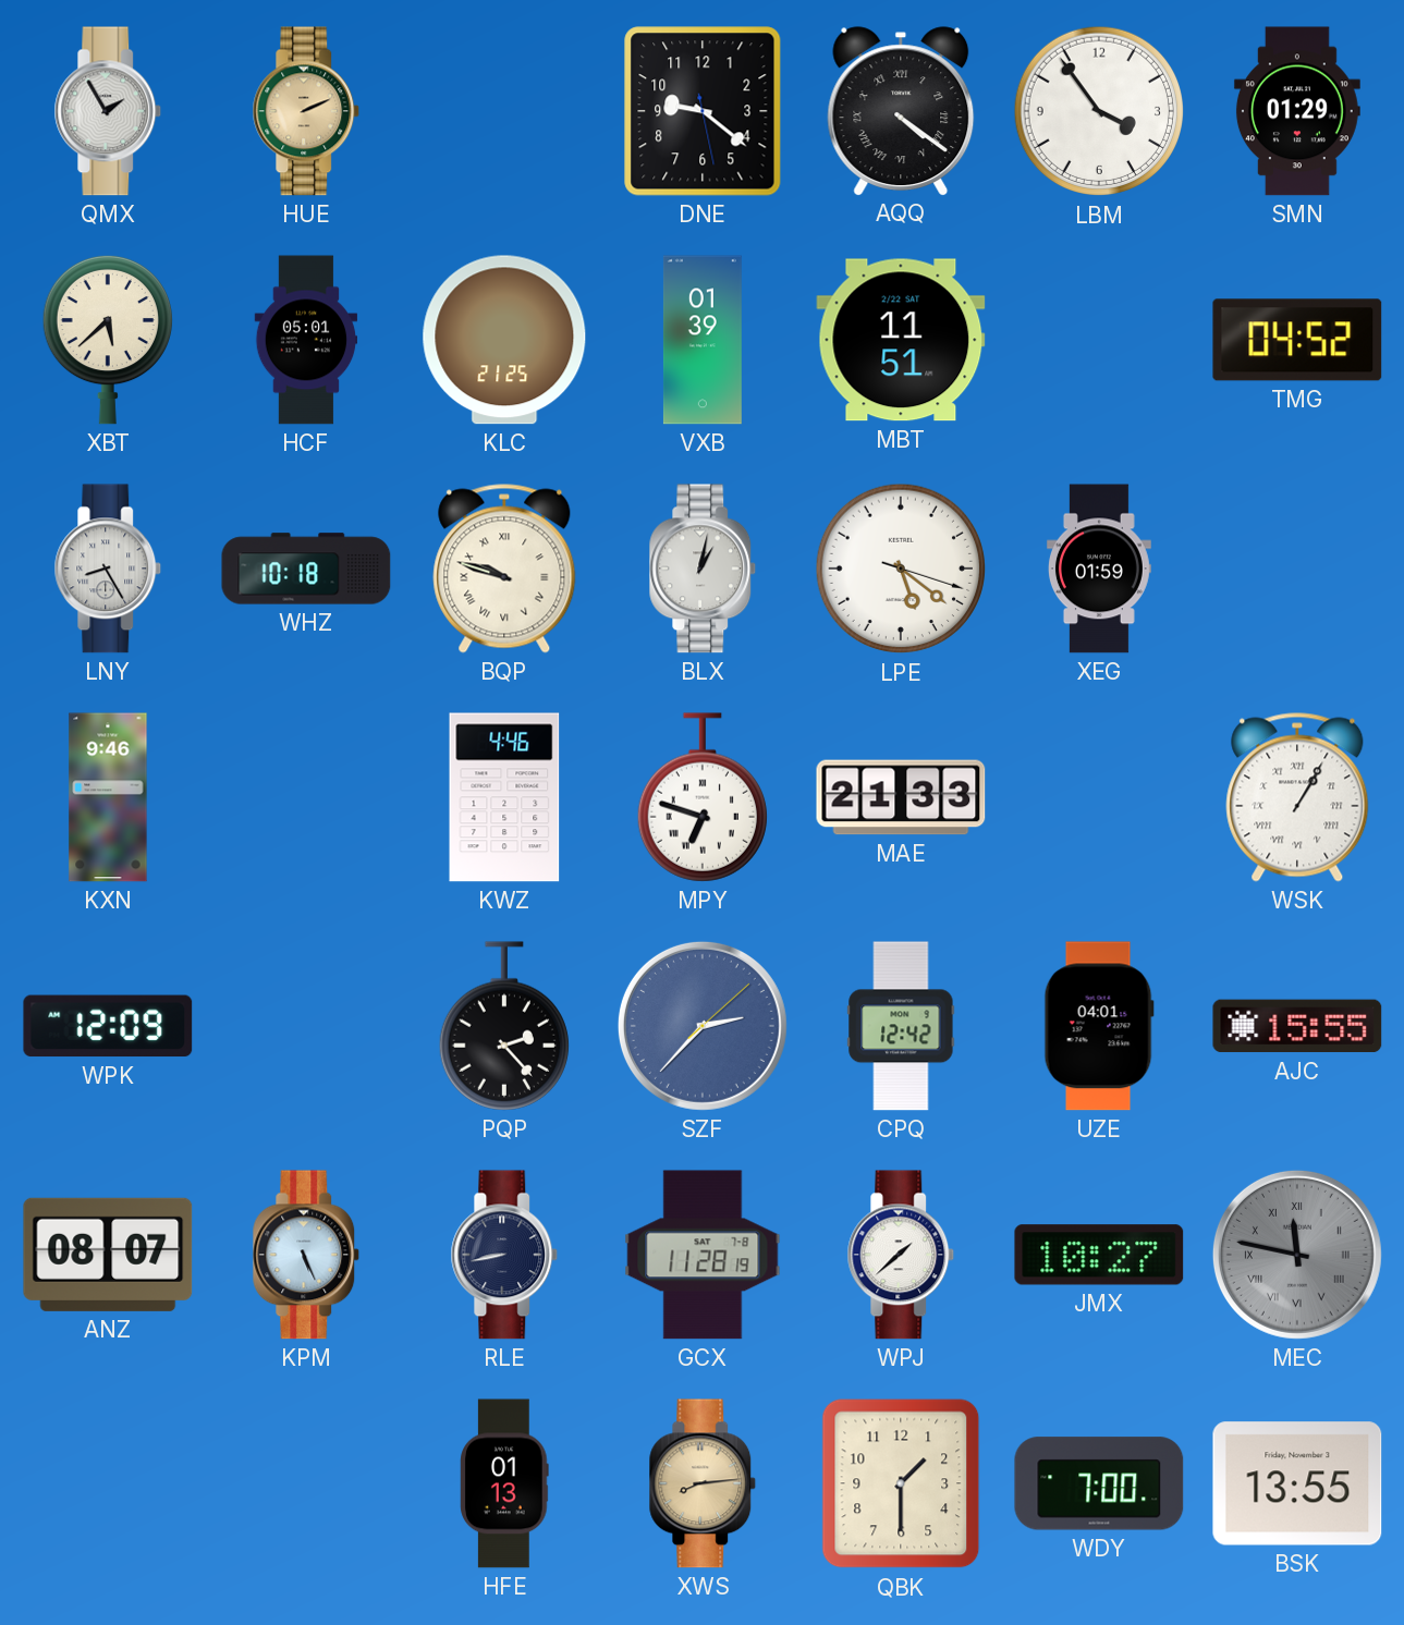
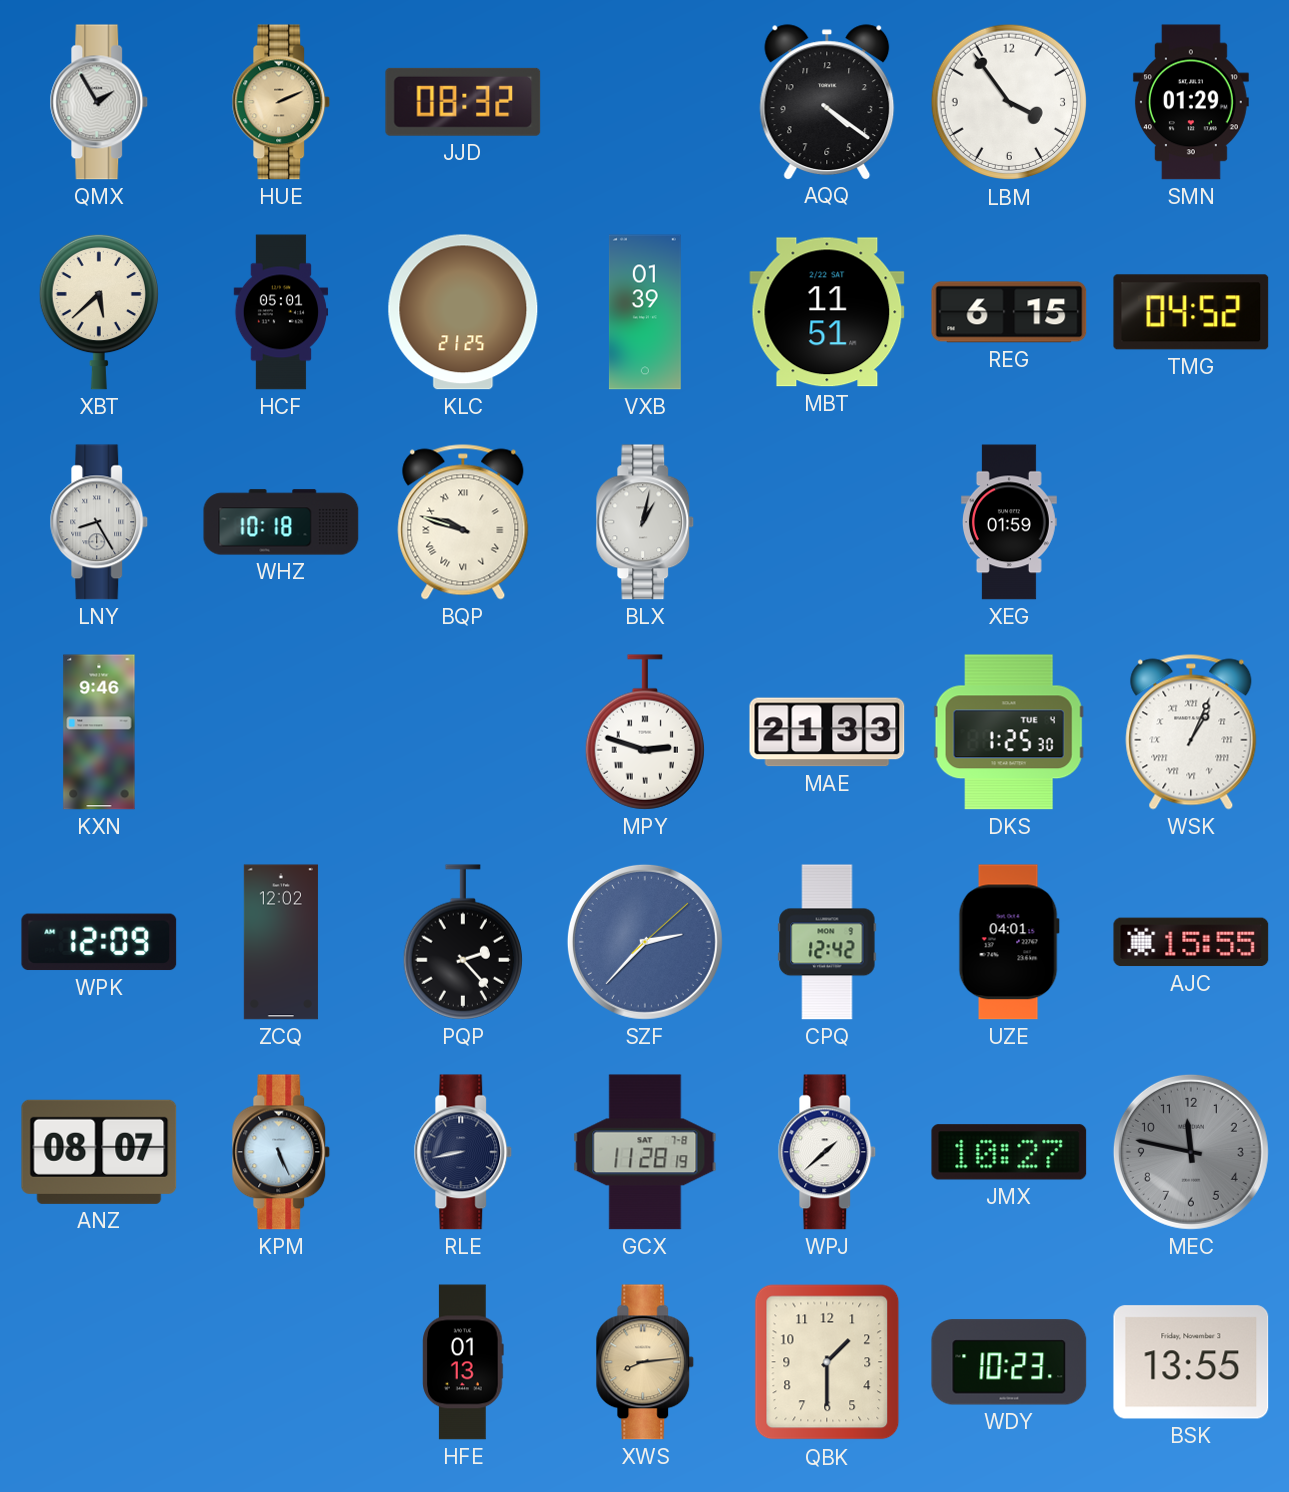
JJD: none -> 08:32
DNE: 9:21 -> none
AQQ numerals: Roman -> Arabic
REG: none -> 6:15
LPE: 5:21 -> none
KWZ: 4:46 -> none
MPY: 6:48 -> 2:48
DKS: none -> 1:25
WSK: 1:05 -> 1:04
ZCQ: none -> 12:02
MEC numerals: Roman -> Arabic
WDY: 7:00 -> 10:23
